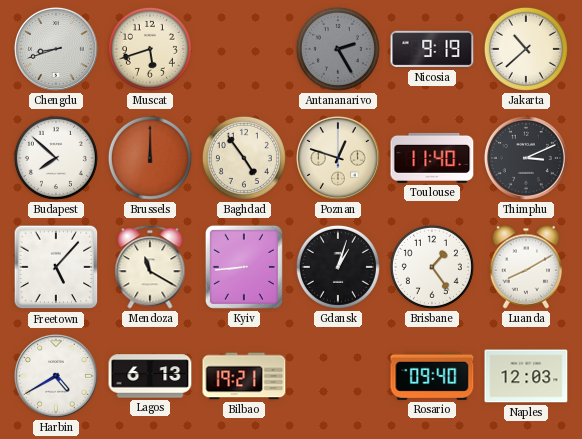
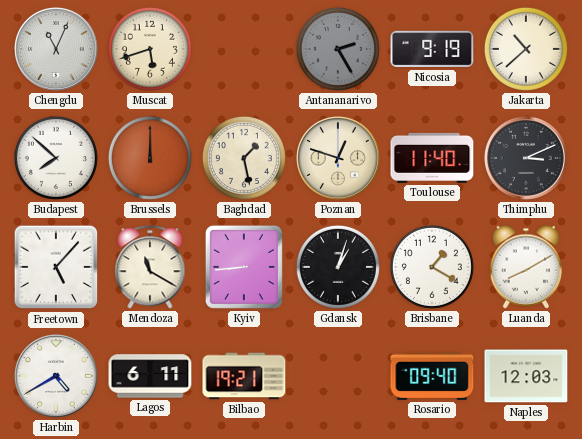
Chengdu: 8:42 -> 11:04
Baghdad: 4:54 -> 1:28
Brisbane: 1:24 -> 1:20
Lagos: 6:13 -> 6:11
